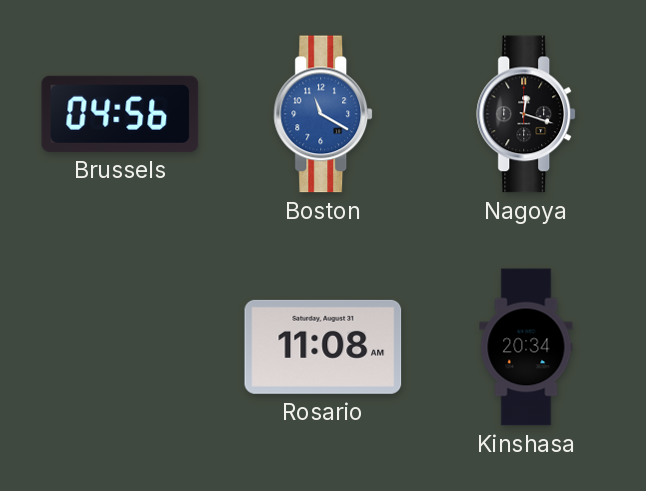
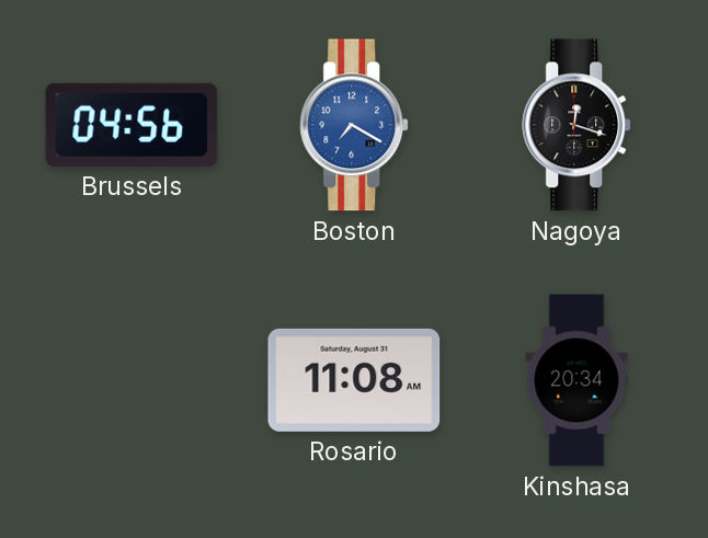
Boston: 11:20 -> 7:20
